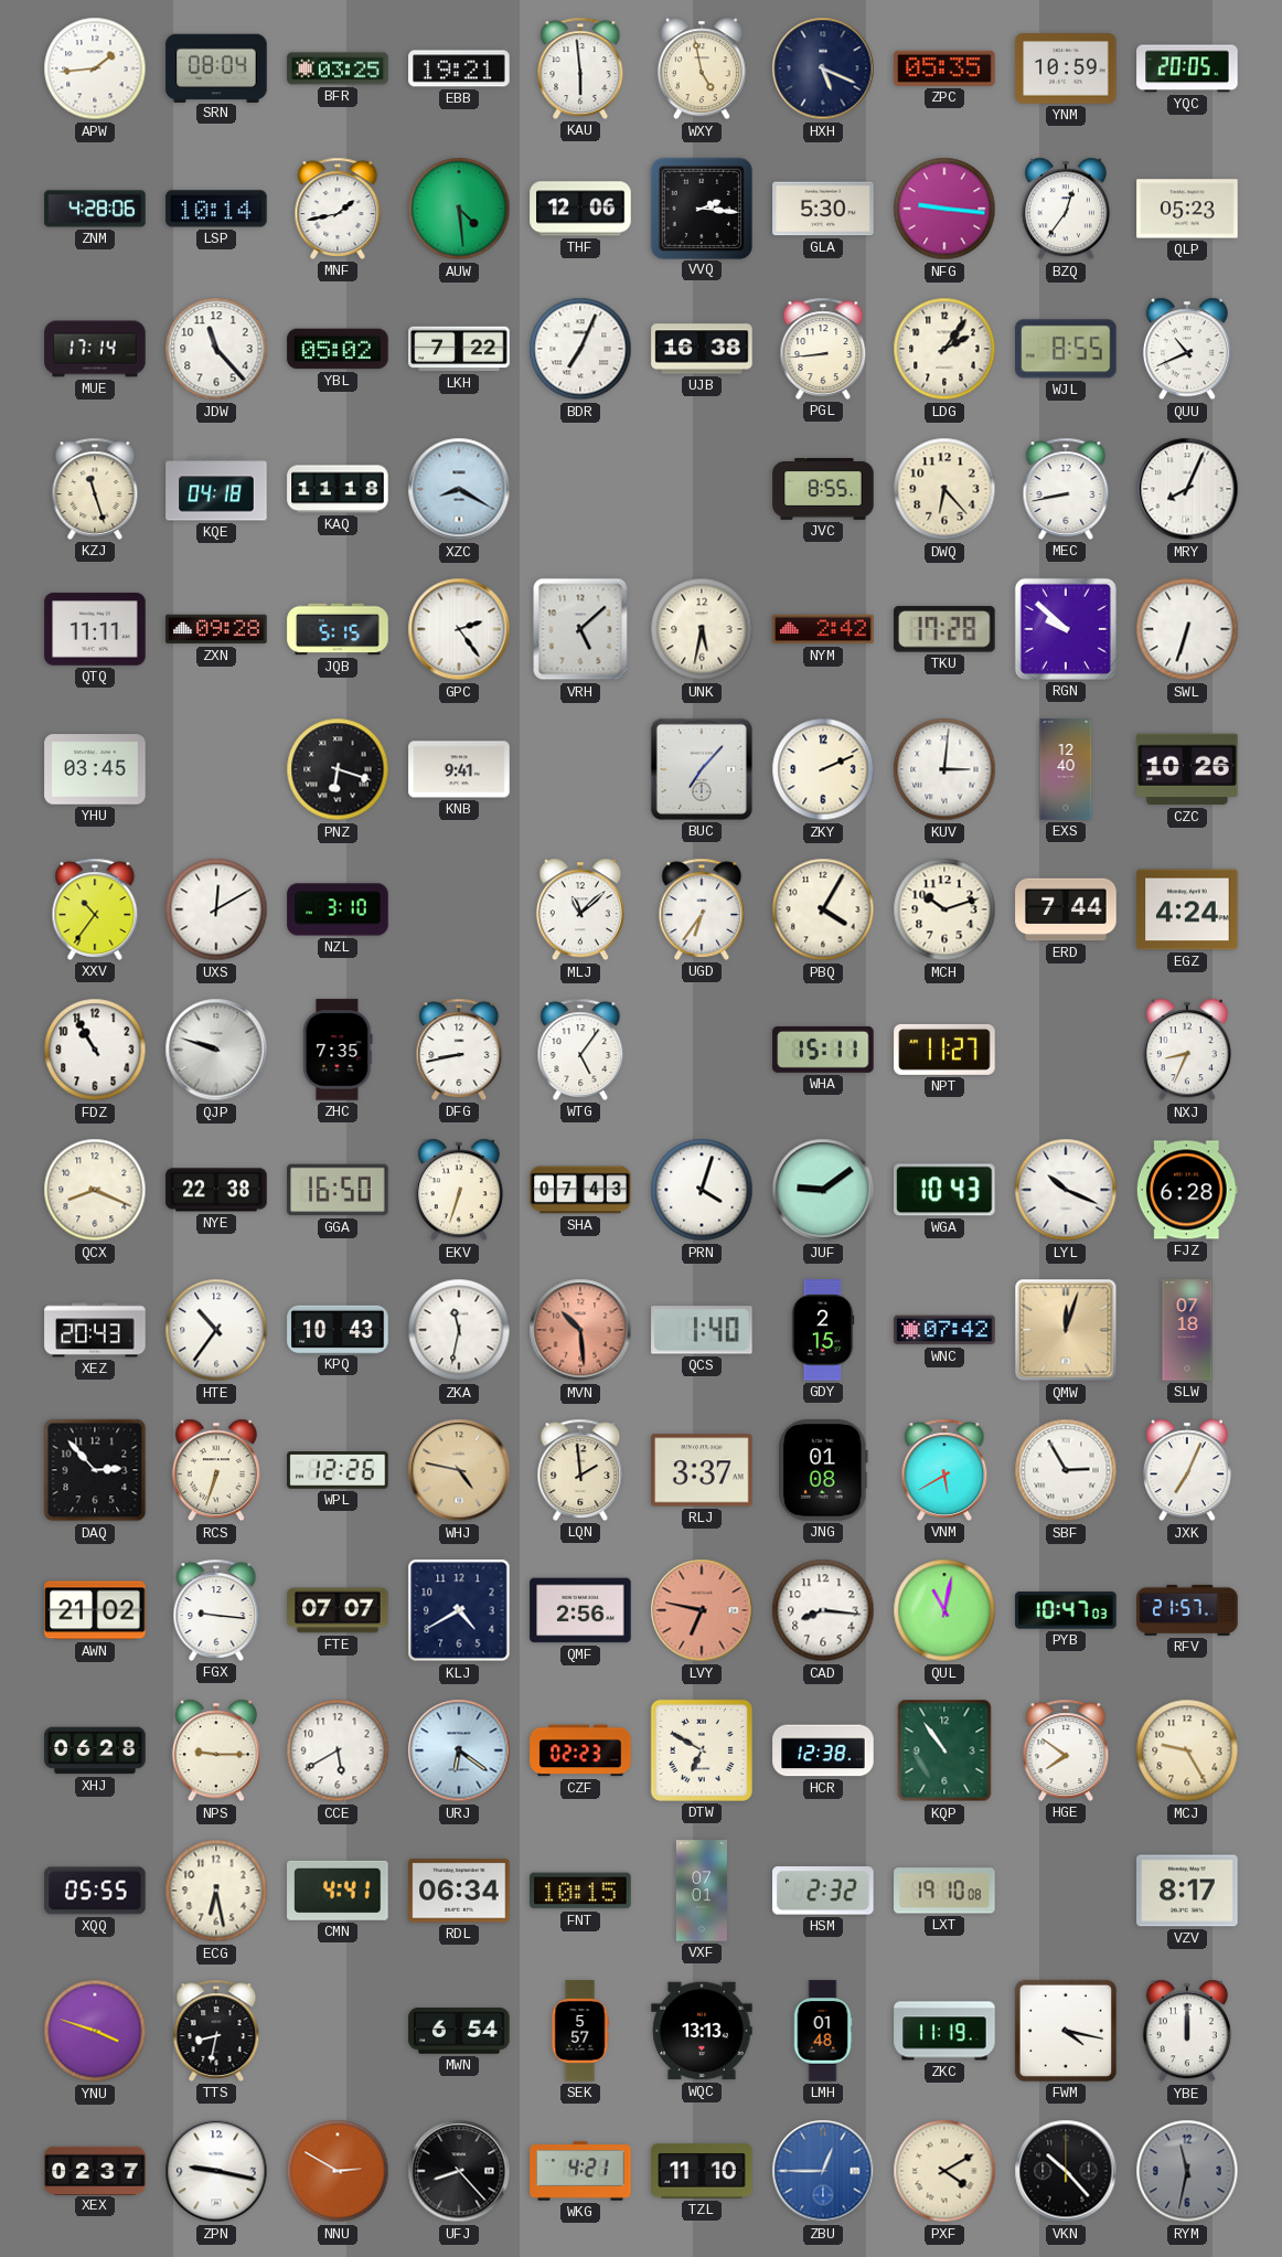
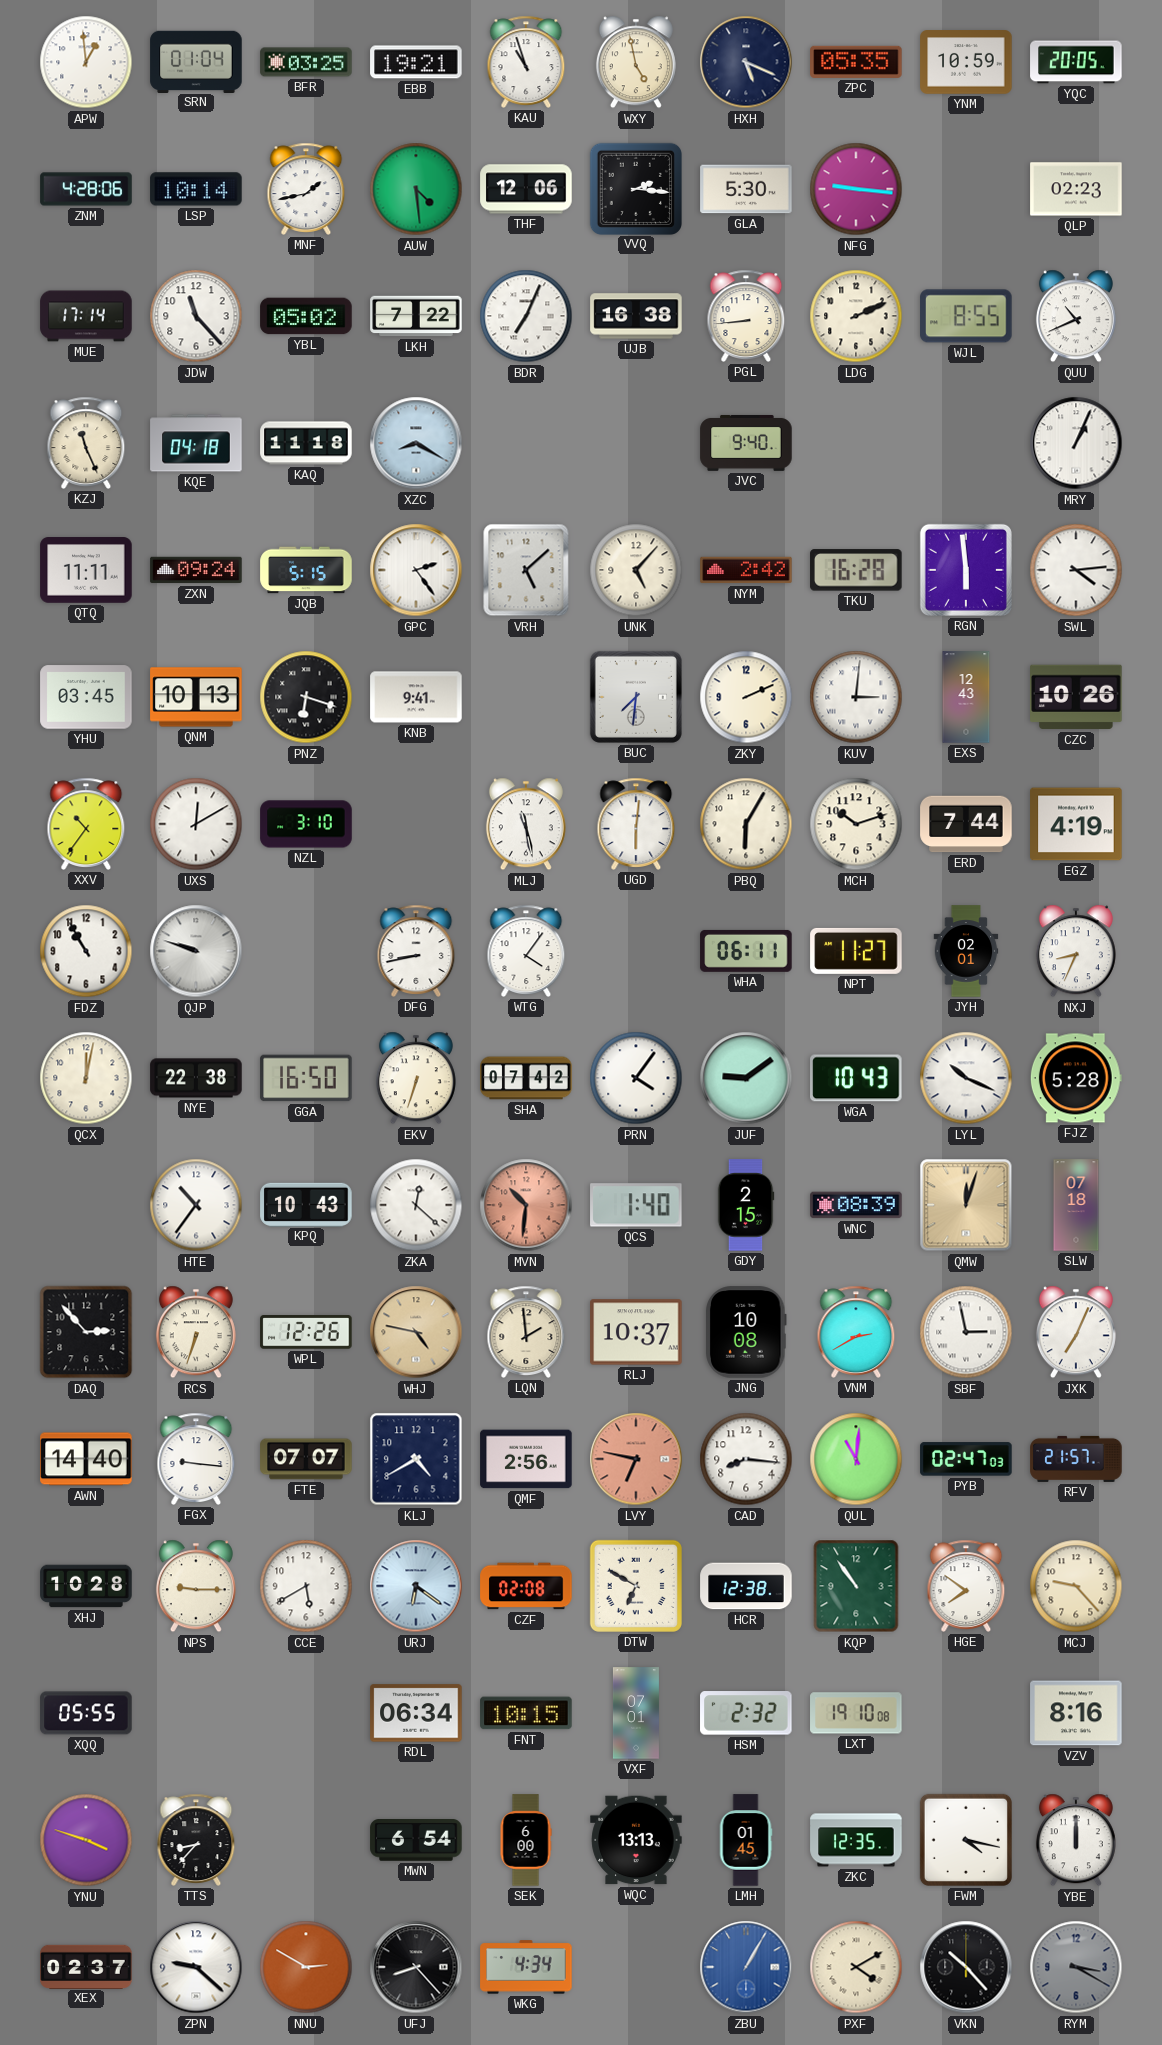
APW: 1:44 -> 12:59
SRN: 08:04 -> 01:04
KAU: 5:59 -> 10:57
BZQ: 12:36 -> none
QLP: 05:23 -> 02:23
LDG: 2:06 -> 2:11
KZJ: 11:27 -> 11:26
JVC: 8:55 -> 9:40
DWQ: 6:23 -> none
MEC: 8:43 -> none
MRY: 8:04 -> 1:04
ZXN: 09:28 -> 09:24
UNK: 5:32 -> 5:07
TKU: 17:28 -> 16:28
RGN: 9:52 -> 5:59
SWL: 6:33 -> 4:14
QNM: none -> 10:13
BUC: 7:07 -> 7:31
EXS: 12:40 -> 12:43
MLJ: 11:08 -> 11:28
UGD: 6:36 -> 6:01
PBQ: 4:05 -> 6:05
EGZ: 4:24 -> 4:19
ZHC: 7:35 -> none
WTG: 5:06 -> 4:06
WHA: 15:11 -> 06:11
JYH: none -> 02:01
QCX: 8:19 -> 12:02
SHA: 07:43 -> 07:42
PRN: 4:03 -> 4:06
FJZ: 6:28 -> 5:28
XEZ: 20:43 -> none
ZKA: 11:32 -> 12:22
MVN: 10:29 -> 10:31
WNC: 07:42 -> 08:39
RLJ: 3:37 -> 10:37
JNG: 01:08 -> 10:08
VNM: 5:40 -> 2:40
SBF: 2:55 -> 2:58
AWN: 21:02 -> 14:40
QUL: 11:02 -> 11:01
PYB: 10:47 -> 02:47
XHJ: 06:28 -> 10:28
CZF: 02:23 -> 02:08
MCJ: 9:25 -> 9:23
ECG: 6:28 -> none
CMN: 4:41 -> none
VZV: 8:17 -> 8:16
TTS: 8:32 -> 8:37
SEK: 5:57 -> 6:00
LMH: 01:48 -> 01:45
ZKC: 11:19 -> 12:35
ZPN: 9:17 -> 9:22
WKG: 4:21 -> 4:34
TZL: 11:10 -> none
ZBU: 12:45 -> 1:05
RYM: 11:32 -> 3:20
